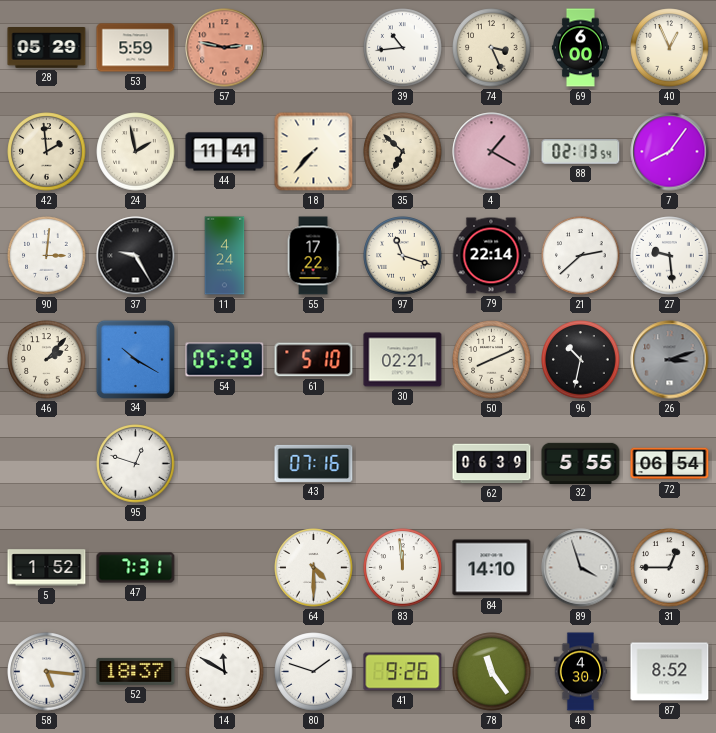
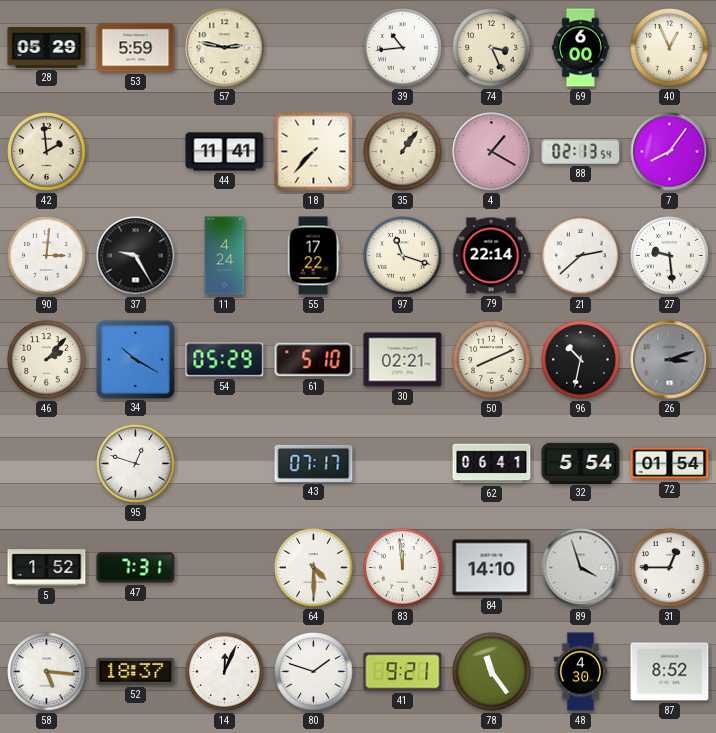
57 dial: salmon -> cream
24: 1:58 -> none
35: 6:52 -> 1:06
43: 07:16 -> 07:17
62: 06:39 -> 06:41
32: 5:55 -> 5:54
72: 06:54 -> 01:54
14: 11:50 -> 12:04
41: 9:26 -> 9:21
